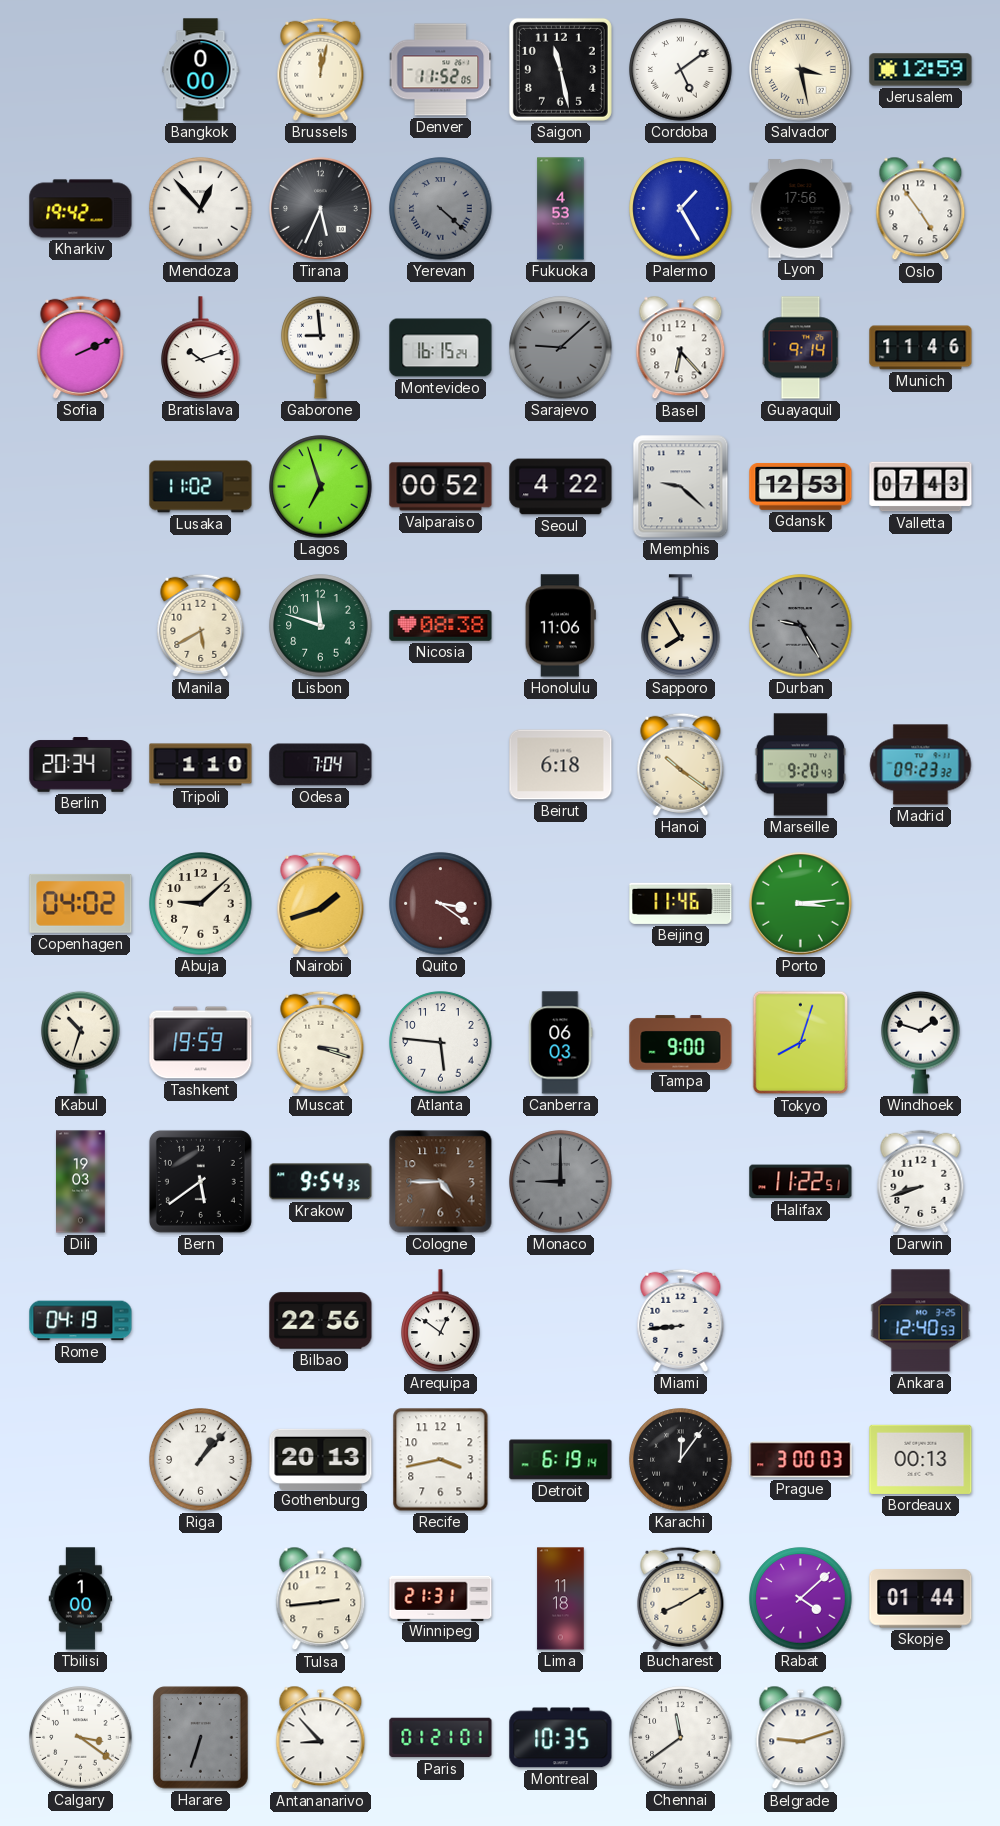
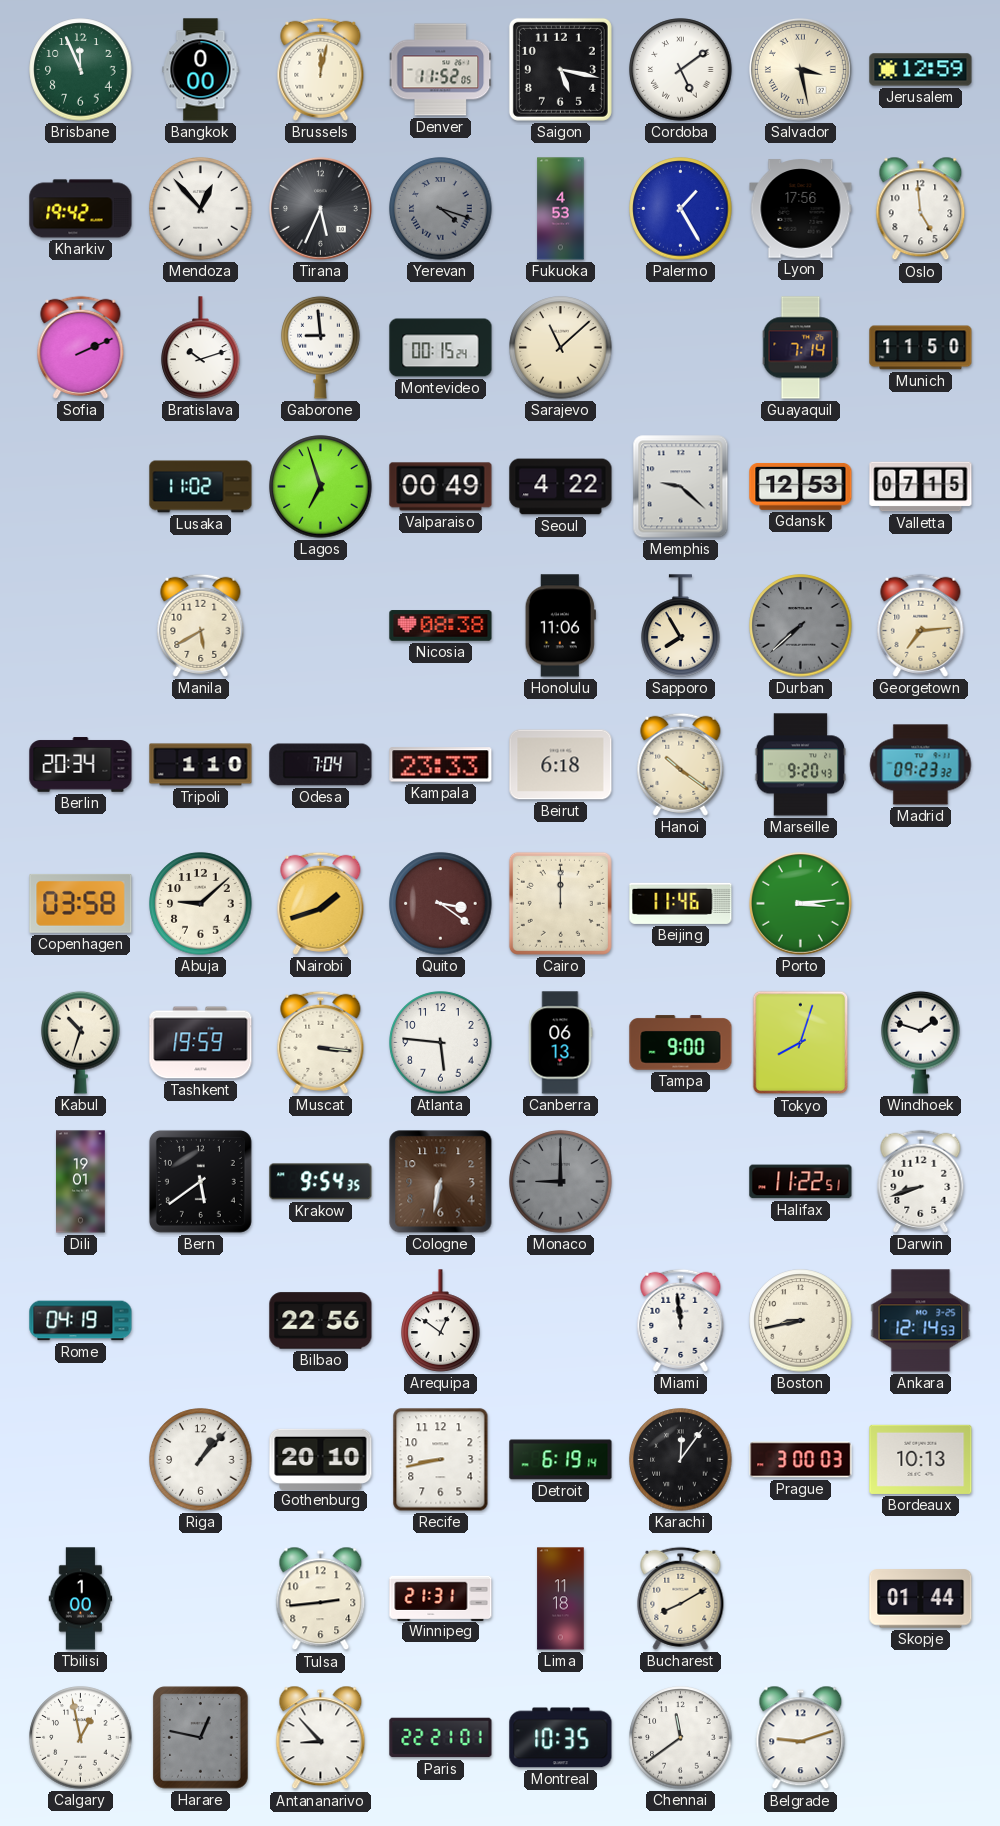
Brisbane: none -> 11:56
Saigon: 11:28 -> 5:17
Yerevan: 4:22 -> 4:18
Oslo: 4:54 -> 4:59
Montevideo: 16:15 -> 00:15
Sarajevo: 9:08 -> 11:08
Sarajevo dial: grey -> cream
Basel: 6:23 -> none
Guayaquil: 9:14 -> 7:14
Munich: 11:46 -> 11:50
Valparaiso: 00:52 -> 00:49
Valletta: 07:43 -> 07:15
Lisbon: 11:48 -> none
Durban: 9:25 -> 7:38
Georgetown: none -> 7:14
Kampala: none -> 23:33
Copenhagen: 04:02 -> 03:58
Cairo: none -> 12:00
Muscat: 3:18 -> 3:16
Canberra: 06:03 -> 06:13
Dili: 19:03 -> 19:01
Cologne: 4:45 -> 6:32
Miami: 8:44 -> 11:59
Boston: none -> 8:43
Ankara: 12:40 -> 12:14
Gothenburg: 20:13 -> 20:10
Recife: 3:43 -> 8:43
Bordeaux: 00:13 -> 10:13
Rabat: 4:08 -> none
Calgary: 3:21 -> 12:58
Harare: 6:33 -> 12:47
Paris: 01:21 -> 22:21
